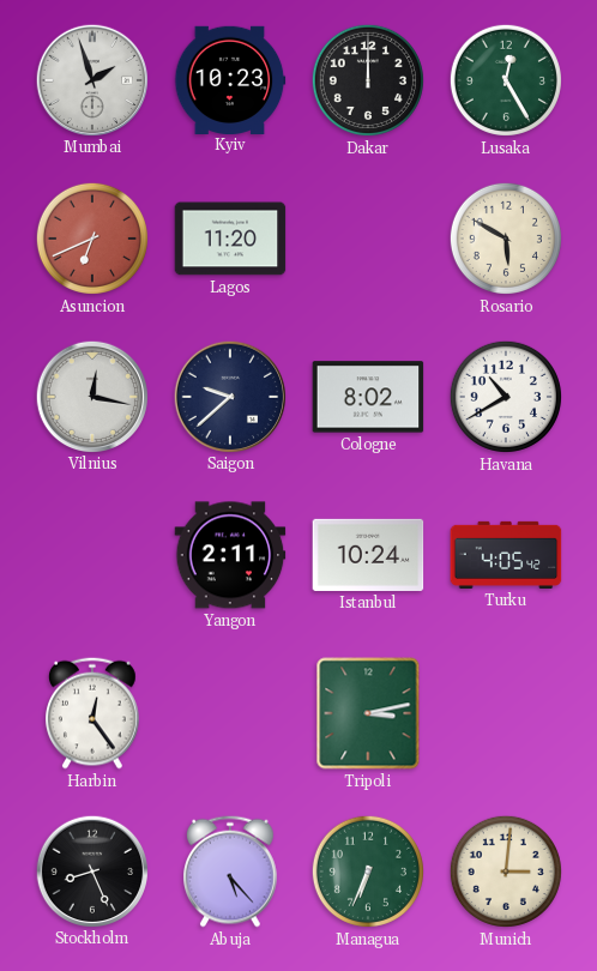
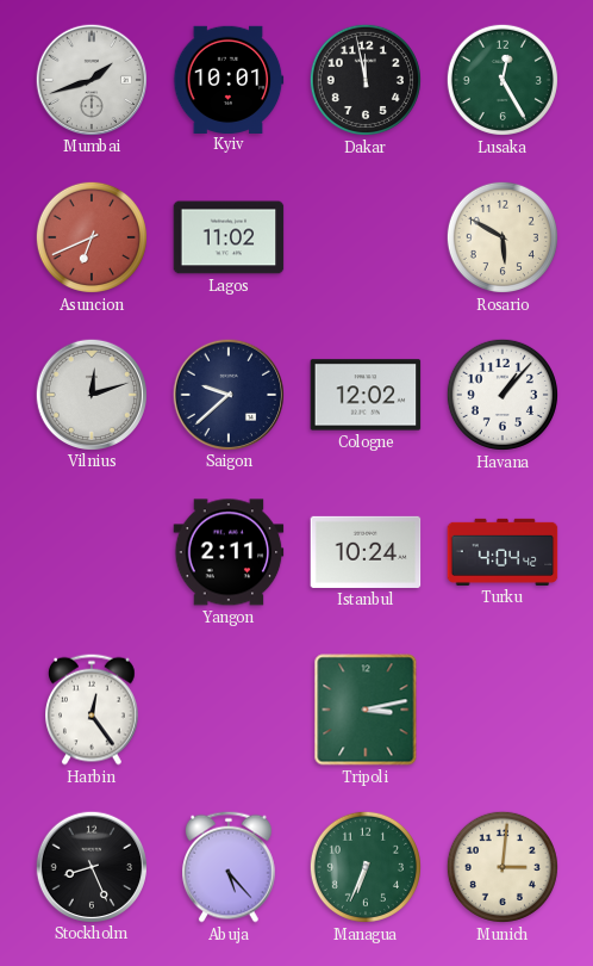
Mumbai: 1:57 -> 1:42
Kyiv: 10:23 -> 10:01
Dakar: 12:00 -> 11:58
Lagos: 11:20 -> 11:02
Vilnius: 12:17 -> 12:12
Cologne: 8:02 -> 12:02
Havana: 10:40 -> 1:07
Turku: 4:05 -> 4:04
